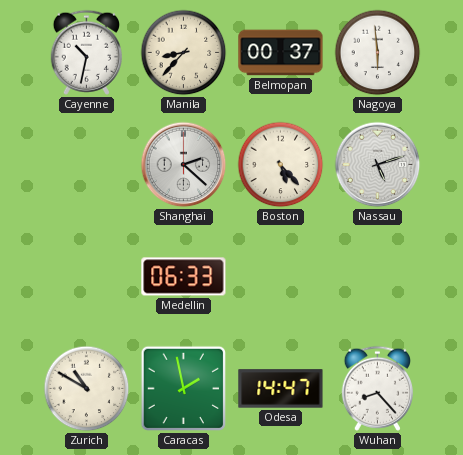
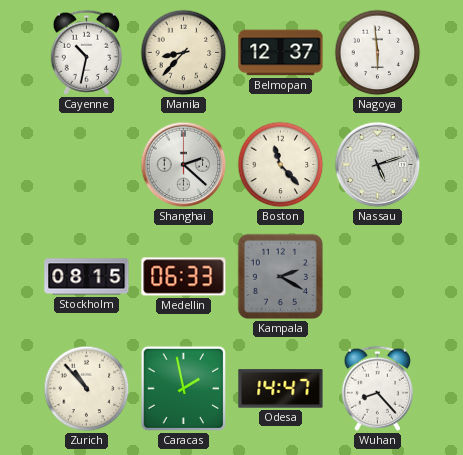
Belmopan: 00:37 -> 12:37
Boston: 5:23 -> 11:23
Stockholm: none -> 08:15
Kampala: none -> 2:20
Zurich: 10:50 -> 10:53
